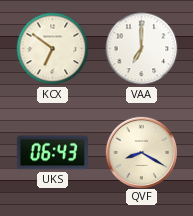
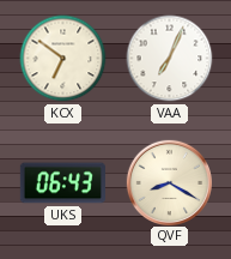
VAA: 7:00 -> 7:04
